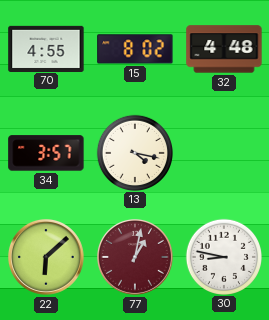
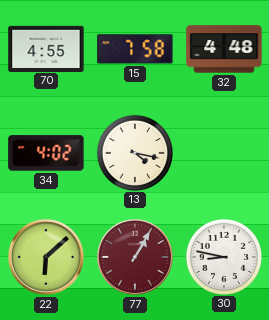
15: 8:02 -> 7:58
34: 3:57 -> 4:02
77: 1:02 -> 1:05
